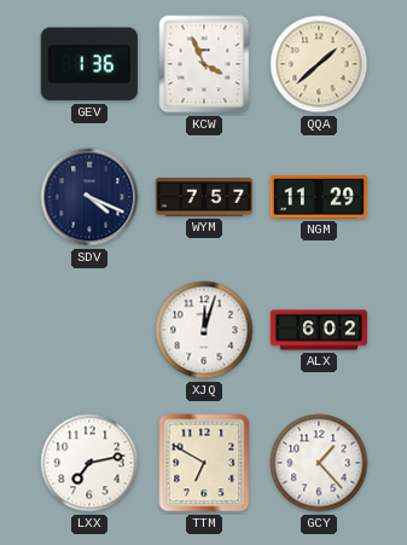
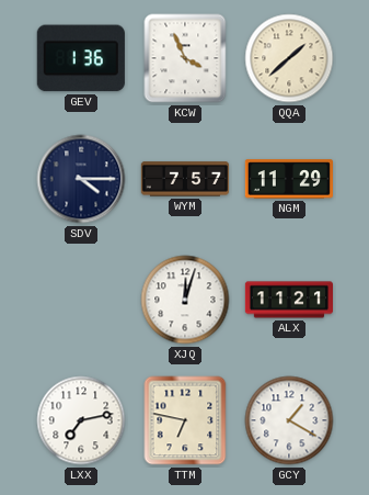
SDV: 4:19 -> 4:15
ALX: 6:02 -> 11:21
TTM: 6:50 -> 6:47
GCY: 1:23 -> 1:20
